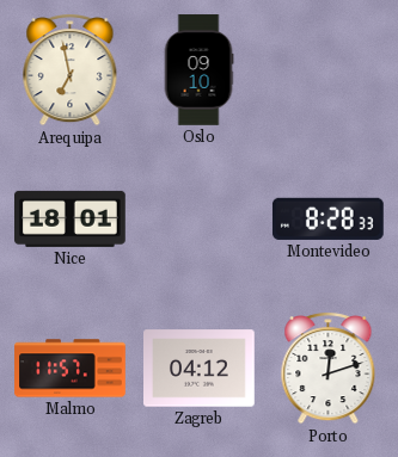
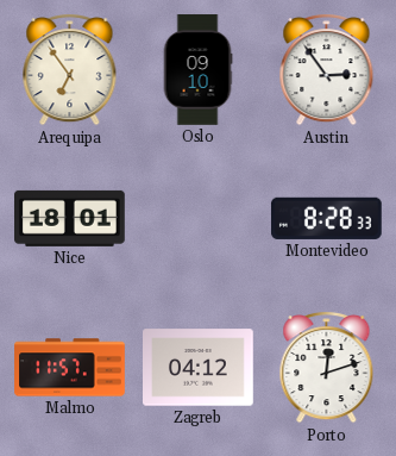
Arequipa: 6:58 -> 6:54
Austin: none -> 2:54
